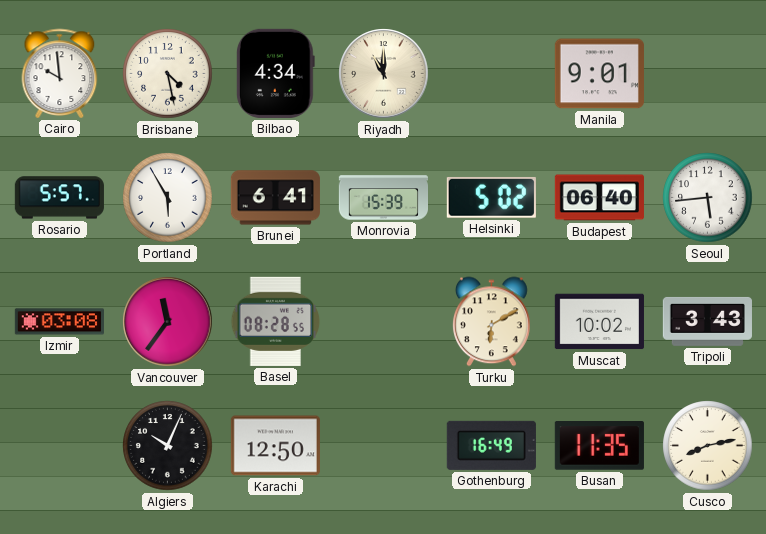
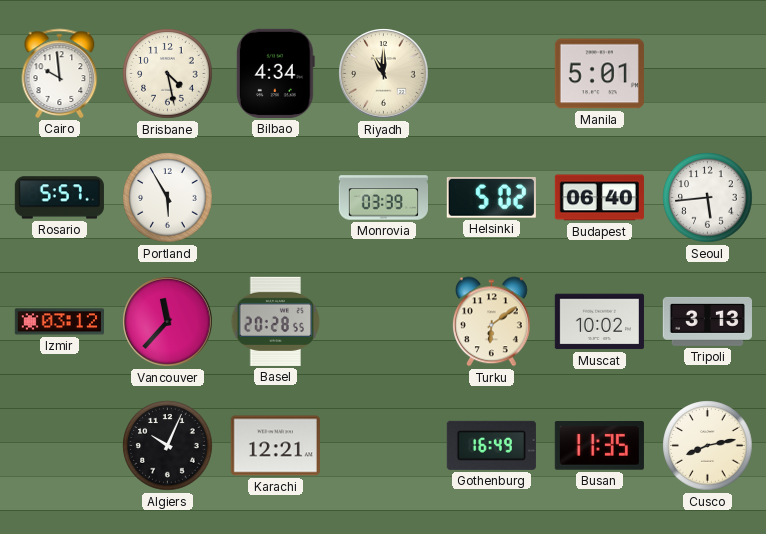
Manila: 9:01 -> 5:01
Brunei: 6:41 -> none
Monrovia: 15:39 -> 03:39
Izmir: 03:08 -> 03:12
Vancouver: 11:36 -> 11:37
Basel: 08:28 -> 20:28
Turku: 6:10 -> 6:09
Tripoli: 3:43 -> 3:13
Karachi: 12:50 -> 12:21
